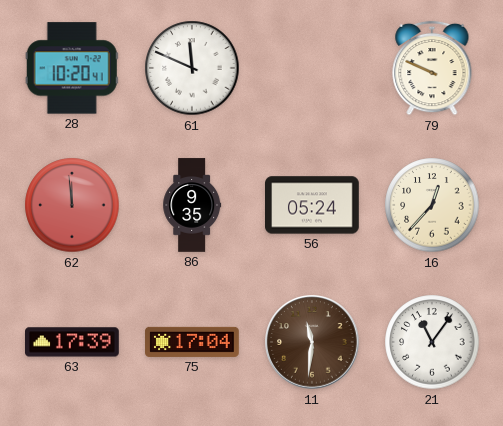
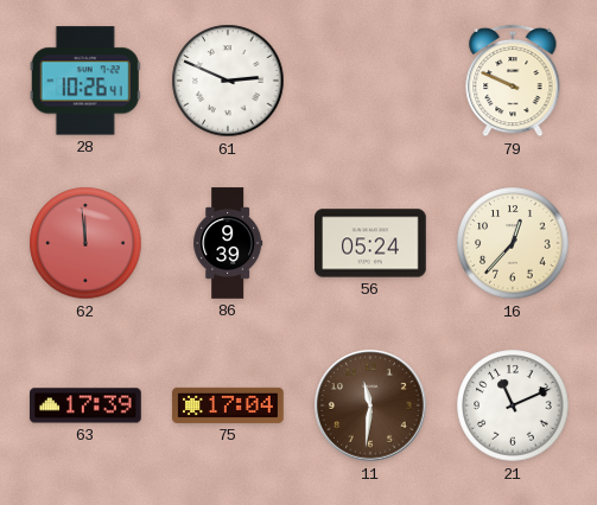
28: 10:20 -> 10:26
61: 11:49 -> 2:49
86: 9:35 -> 9:39
21: 11:06 -> 11:11
